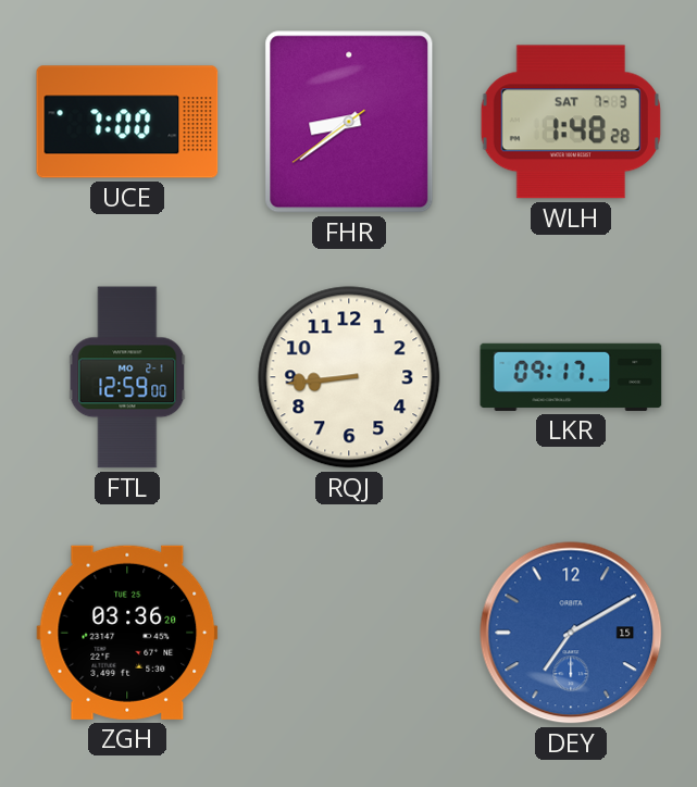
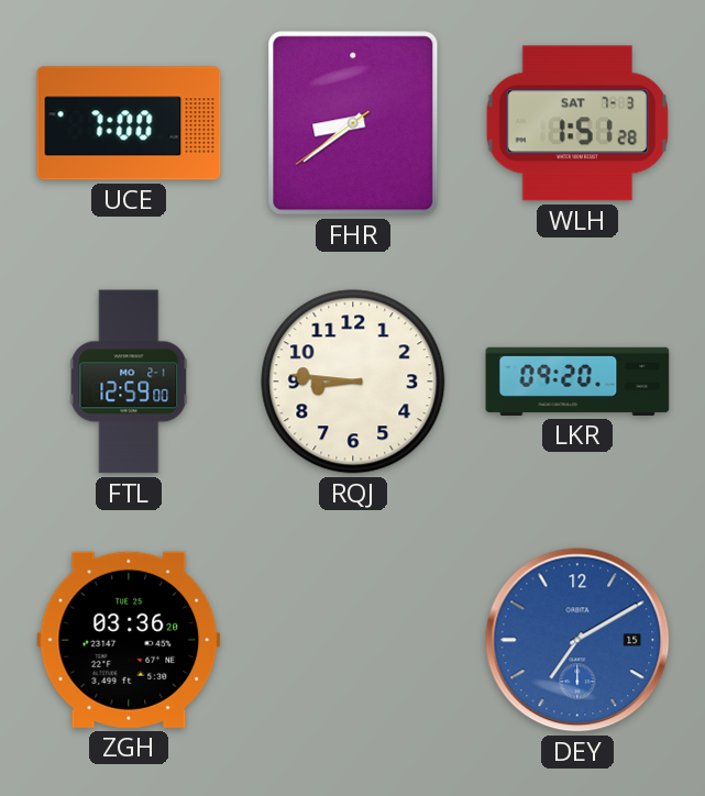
WLH: 1:48 -> 1:51
RQJ: 8:44 -> 8:46
LKR: 09:17 -> 09:20
